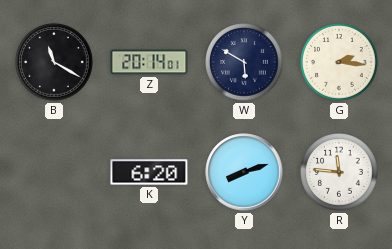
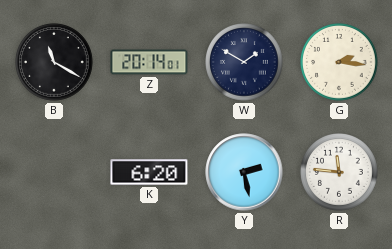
W: 5:50 -> 1:50
Y: 8:12 -> 2:28
